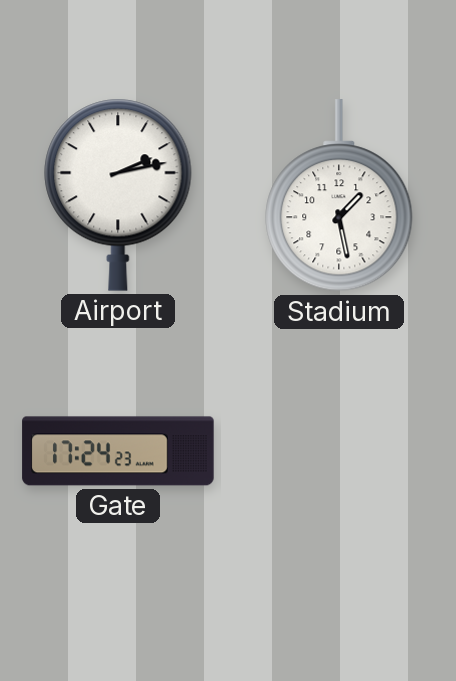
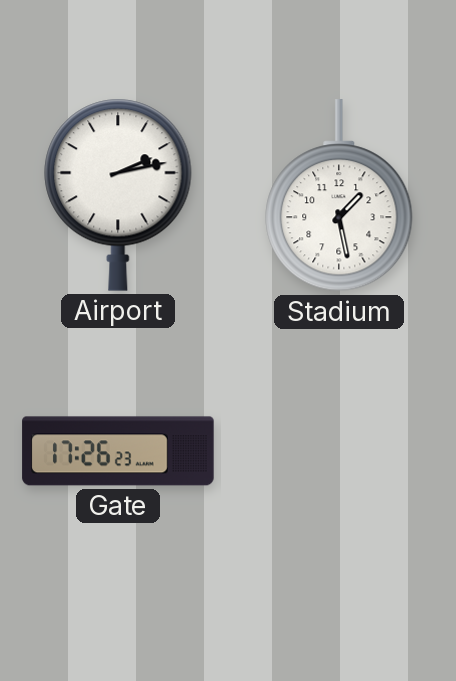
Gate: 17:24 -> 17:26
